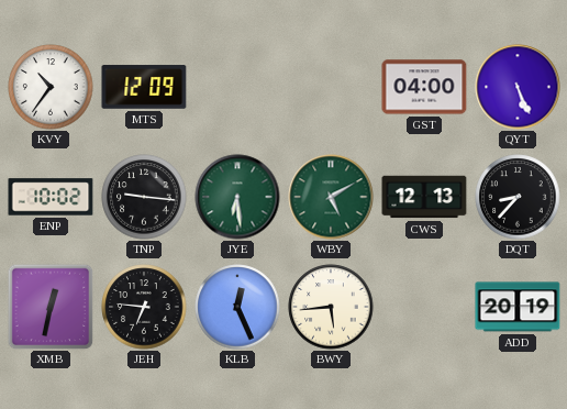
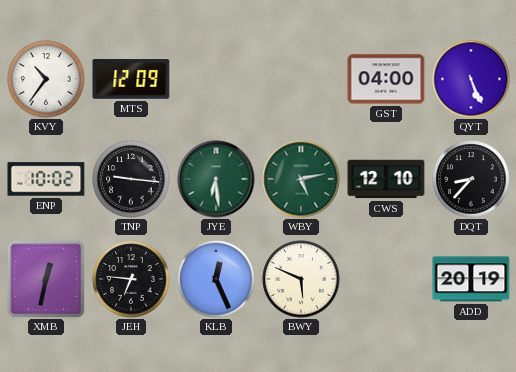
WBY: 5:10 -> 5:13
CWS: 12:13 -> 12:10
BWY: 5:44 -> 5:49
